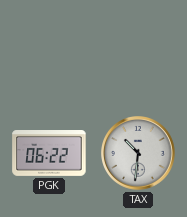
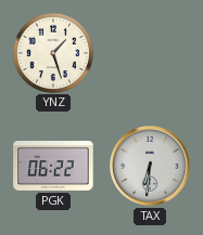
YNZ: none -> 1:27
TAX: 10:31 -> 6:31
